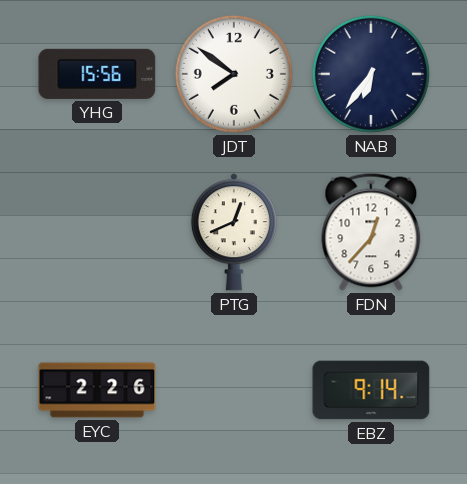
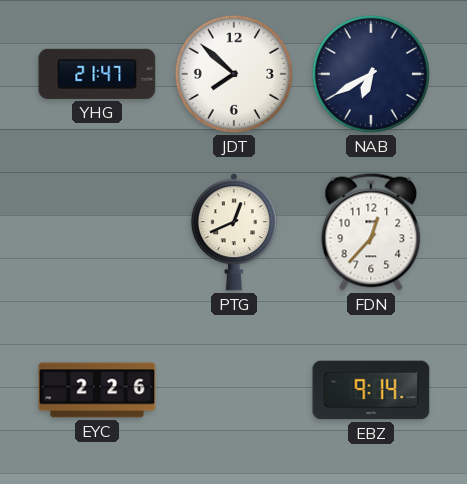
YHG: 15:56 -> 21:47
JDT: 7:51 -> 7:52
NAB: 6:36 -> 6:40
